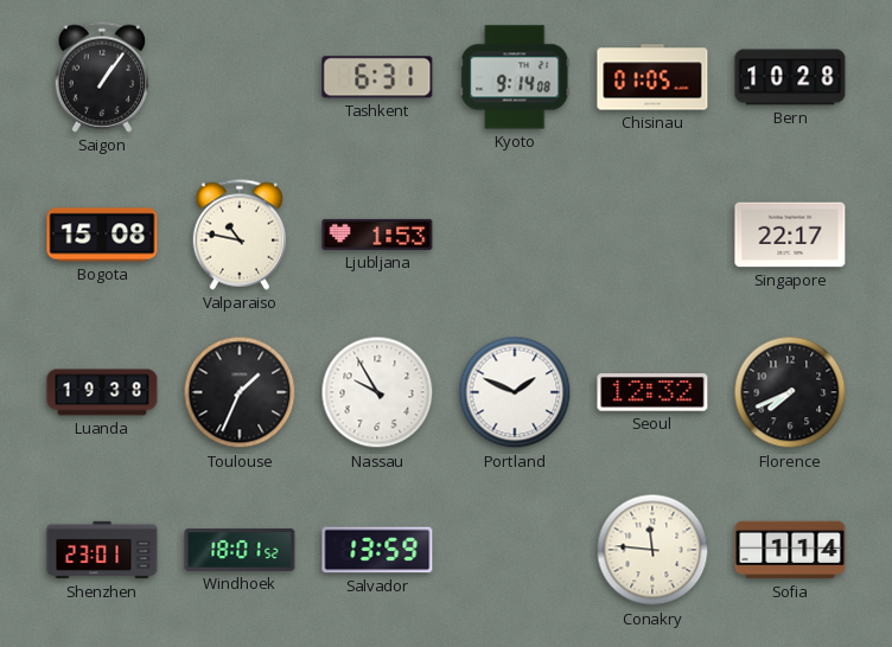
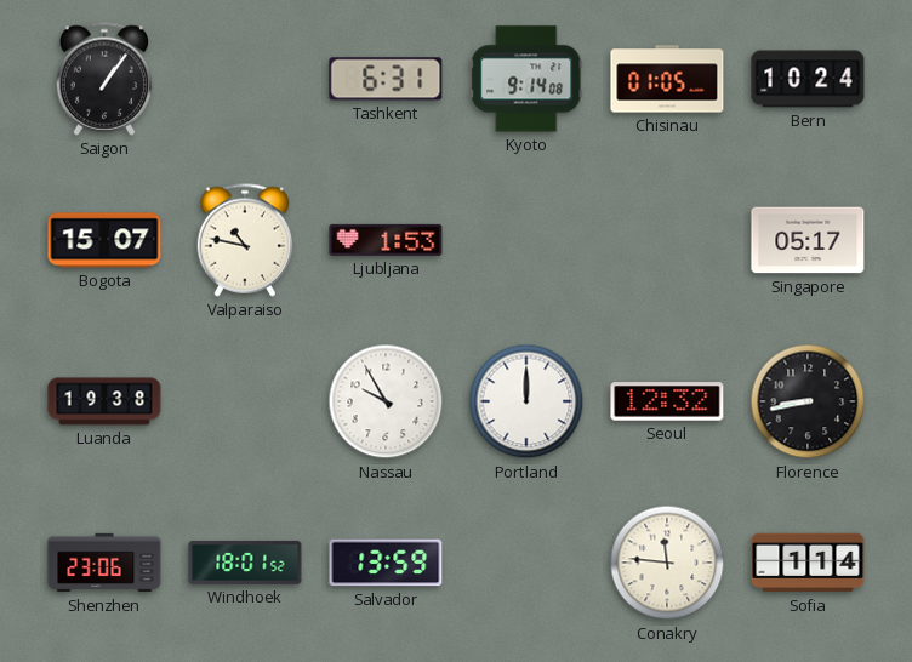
Bern: 10:28 -> 10:24
Bogota: 15:08 -> 15:07
Singapore: 22:17 -> 05:17
Toulouse: 1:34 -> none
Portland: 1:49 -> 12:00
Florence: 7:41 -> 8:43
Shenzhen: 23:01 -> 23:06
